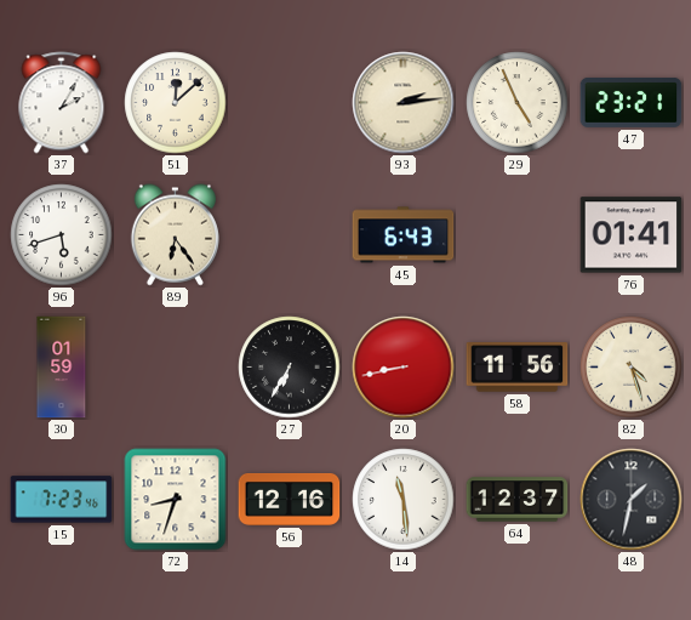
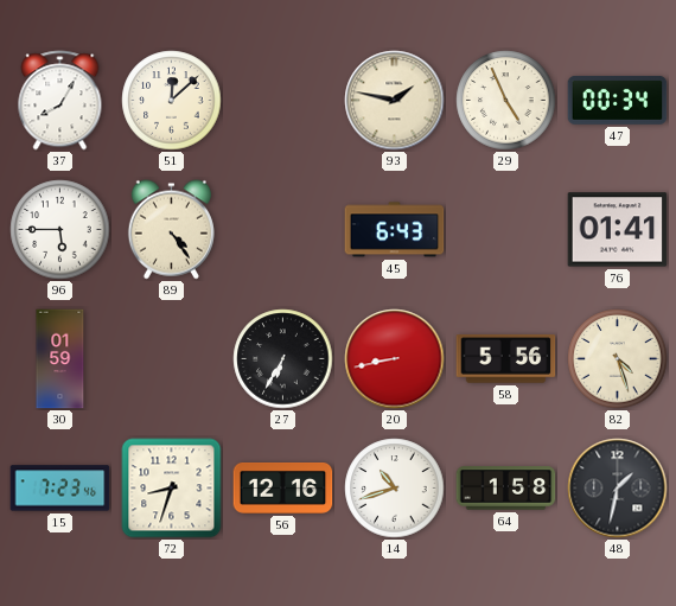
37: 2:05 -> 8:05
93: 2:14 -> 1:47
47: 23:21 -> 00:34
96: 5:42 -> 5:45
89: 6:24 -> 4:24
58: 11:56 -> 5:56
14: 11:29 -> 10:42
64: 12:37 -> 1:58
